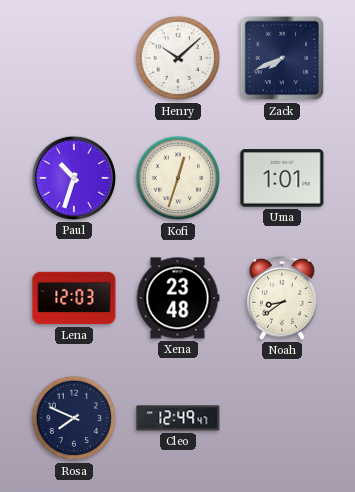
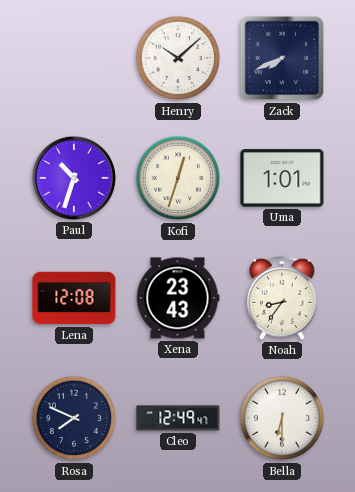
Lena: 12:03 -> 12:08
Xena: 23:48 -> 23:43
Noah: 8:39 -> 8:36
Bella: none -> 6:30
